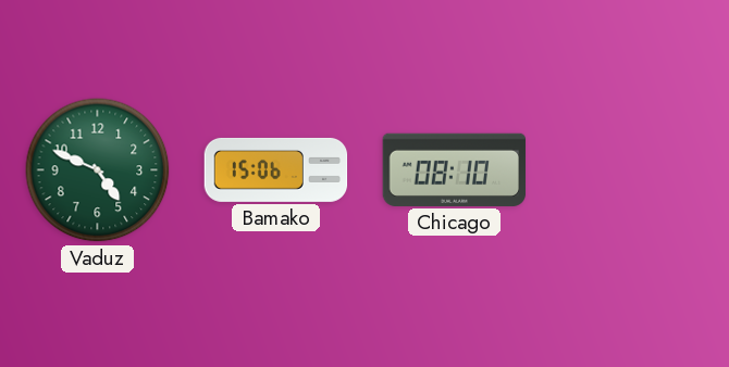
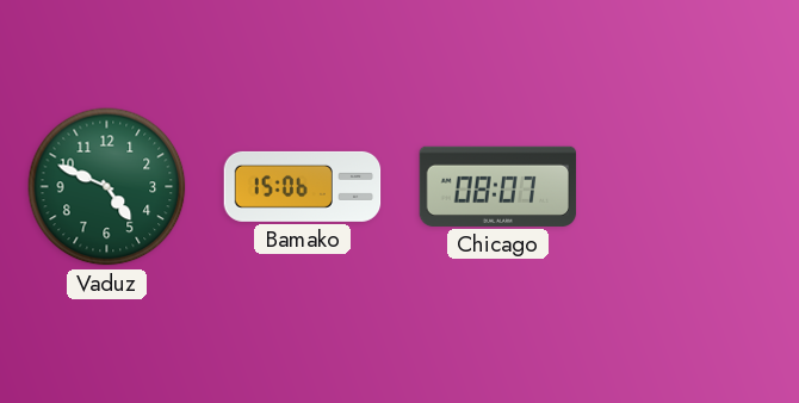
Chicago: 08:10 -> 08:07
